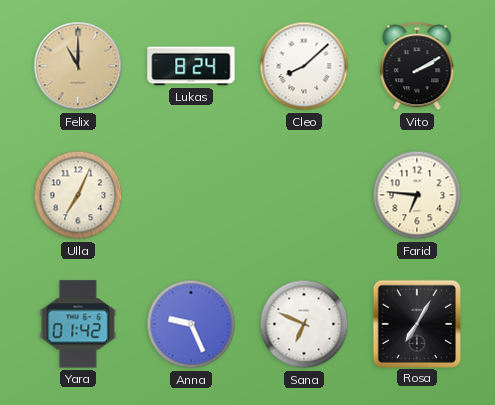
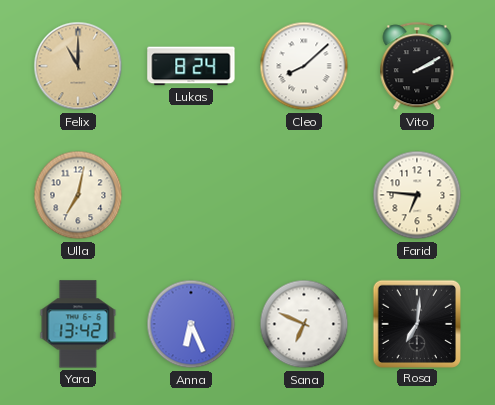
Ulla: 7:04 -> 7:02
Yara: 01:42 -> 13:42
Anna: 9:26 -> 6:26
Rosa: 7:05 -> 7:01
